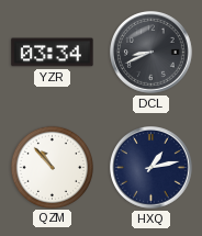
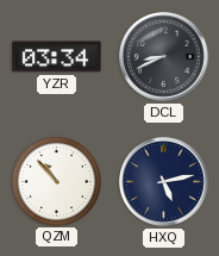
HXQ: 1:13 -> 5:13
